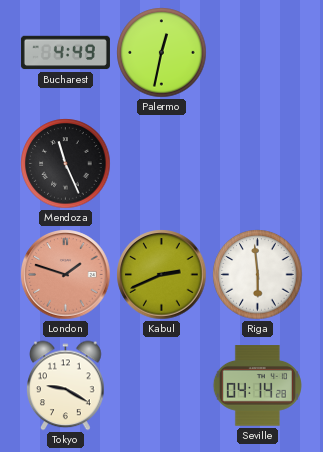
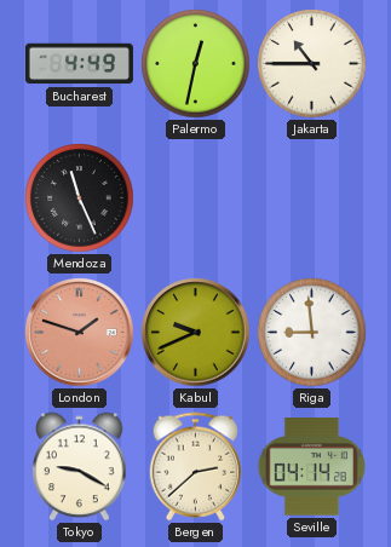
Jakarta: none -> 10:45
Kabul: 2:41 -> 9:41
Riga: 5:59 -> 8:59
Bergen: none -> 2:38
